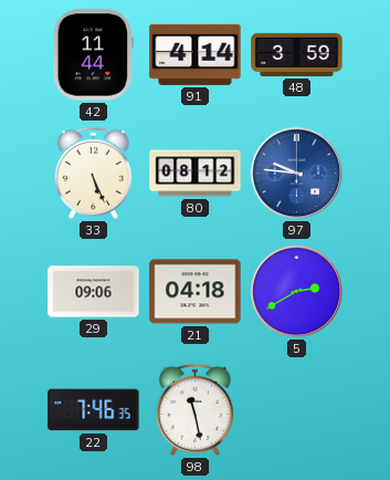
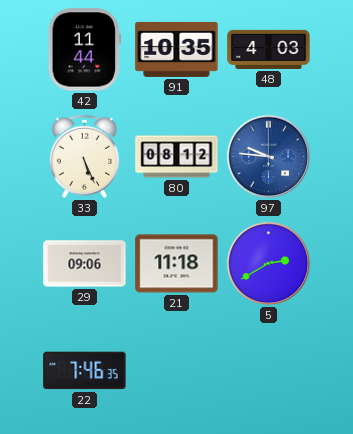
91: 4:14 -> 10:35
48: 3:59 -> 4:03
21: 04:18 -> 11:18
98: 11:28 -> none
